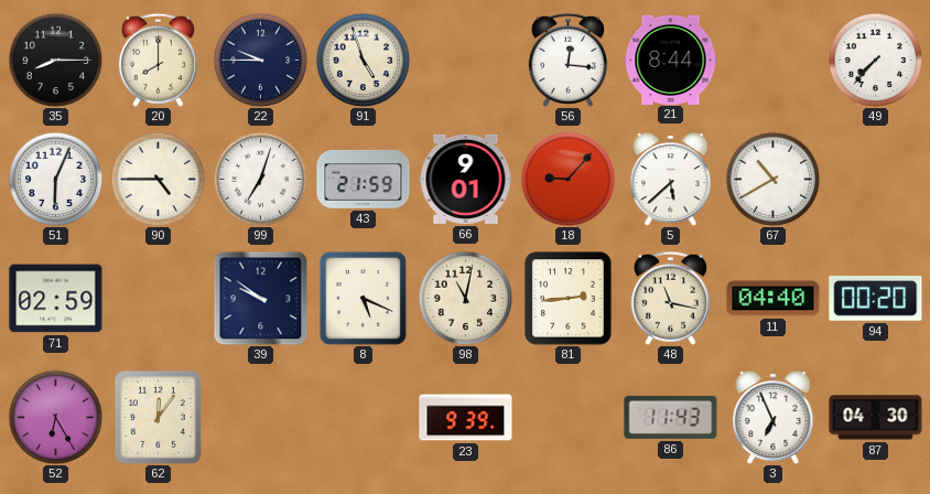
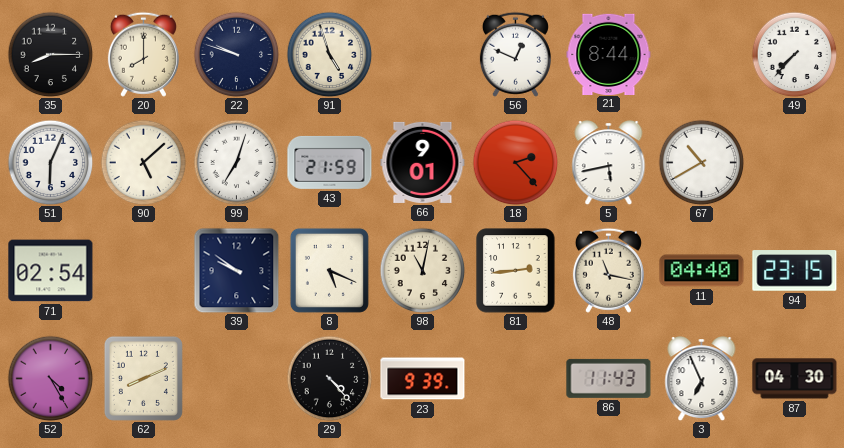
22: 9:45 -> 9:48
56: 12:16 -> 12:49
90: 4:45 -> 5:08
18: 9:07 -> 2:23
5: 5:38 -> 5:43
71: 02:59 -> 02:54
94: 00:20 -> 23:15
52: 6:25 -> 4:25
62: 12:06 -> 8:11
29: none -> 4:23
